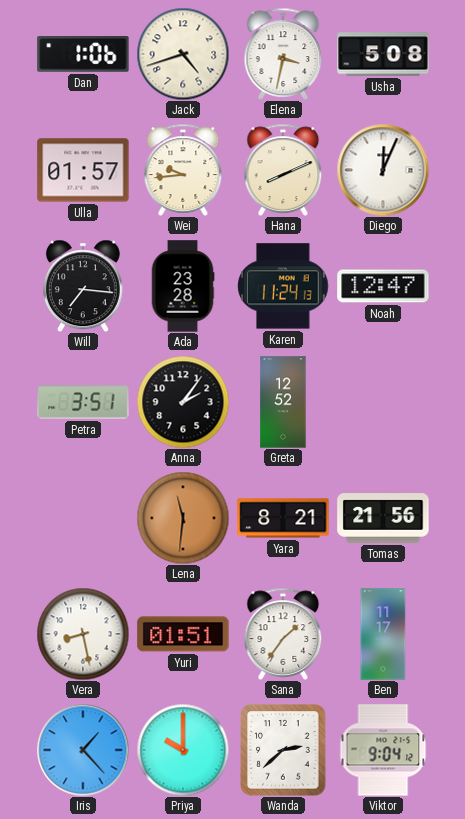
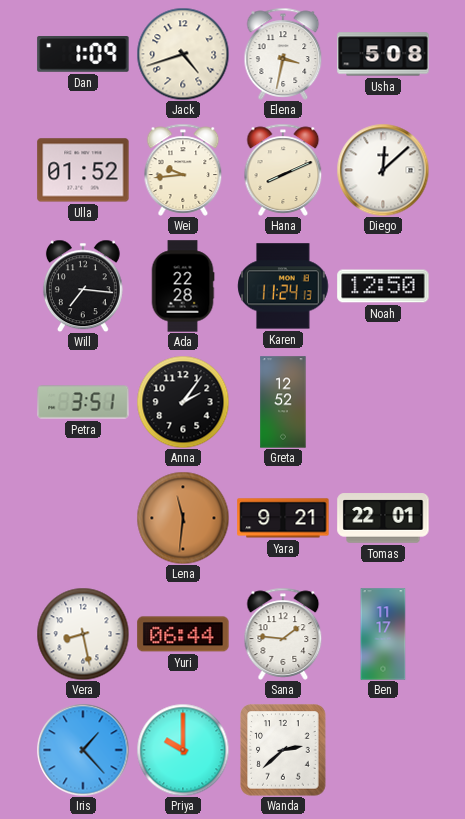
Dan: 1:06 -> 1:09
Ulla: 01:57 -> 01:52
Diego: 12:04 -> 12:08
Ada: 23:28 -> 22:28
Noah: 12:47 -> 12:50
Yara: 8:21 -> 9:21
Tomas: 21:56 -> 22:01
Yuri: 01:51 -> 06:44
Sana: 1:36 -> 1:46
Viktor: 9:04 -> none
